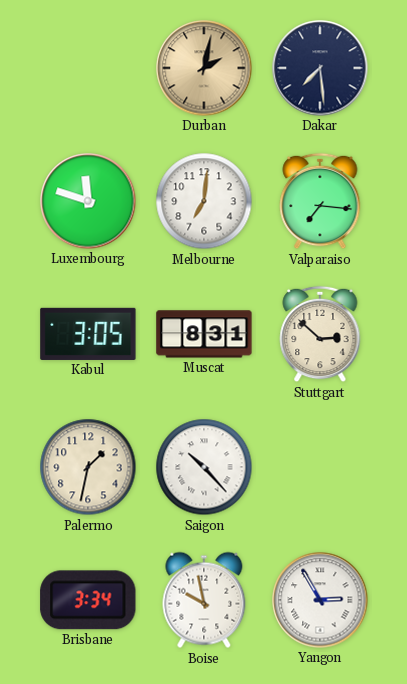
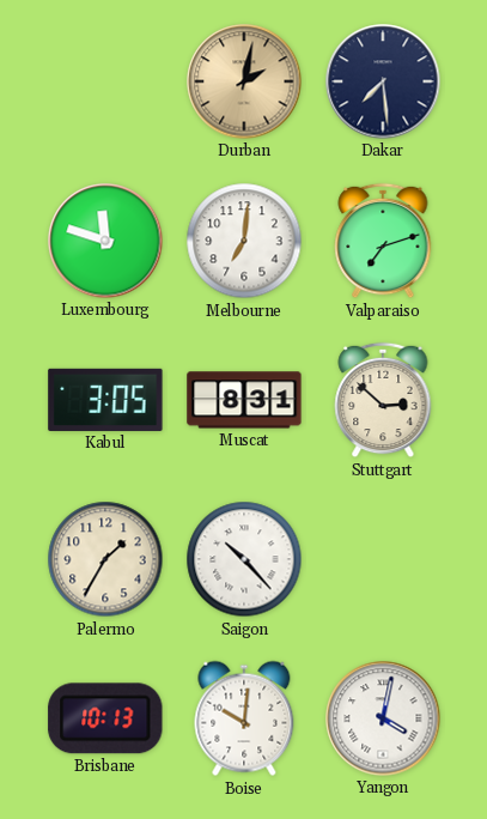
Valparaiso: 7:16 -> 7:12
Palermo: 1:32 -> 1:35
Brisbane: 3:34 -> 10:13
Boise: 9:58 -> 10:01
Yangon: 2:55 -> 4:02
